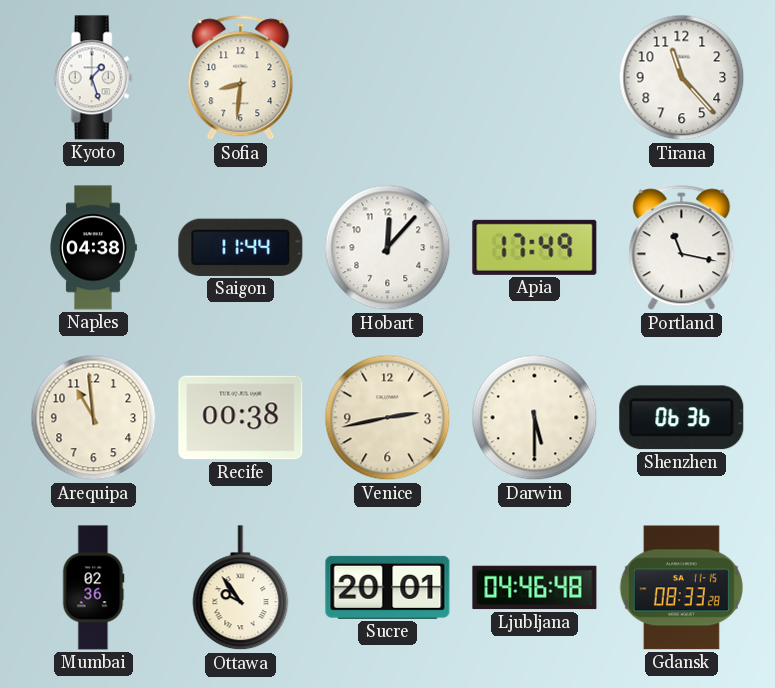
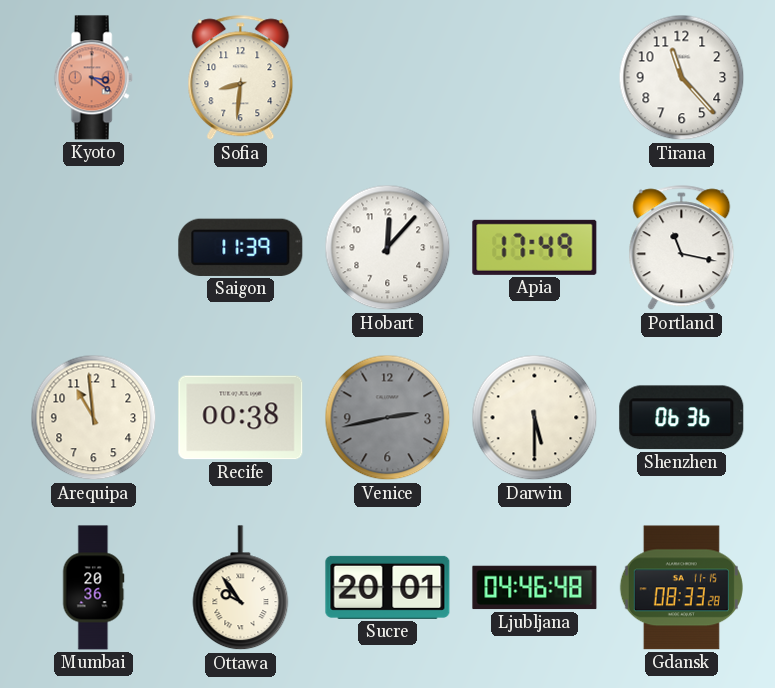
Kyoto: 1:27 -> 3:21
Kyoto dial: white -> salmon
Naples: 04:38 -> none
Saigon: 11:44 -> 11:39
Venice dial: cream -> grey
Mumbai: 02:36 -> 20:36
